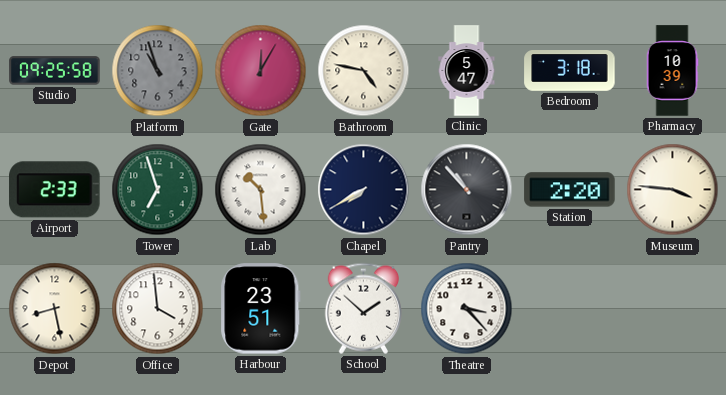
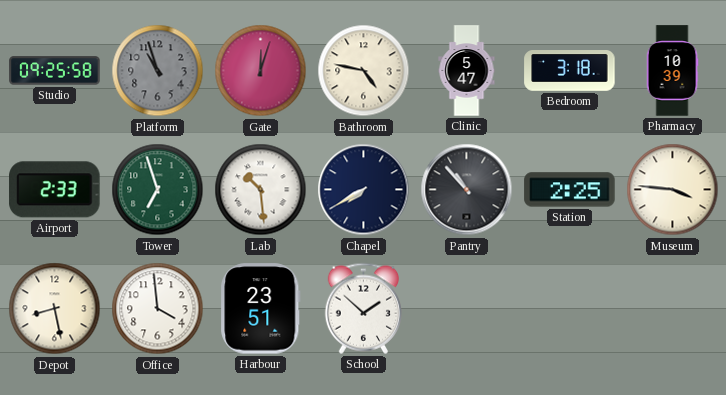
Gate: 12:05 -> 12:03
Station: 2:20 -> 2:25
Theatre: 3:23 -> none
